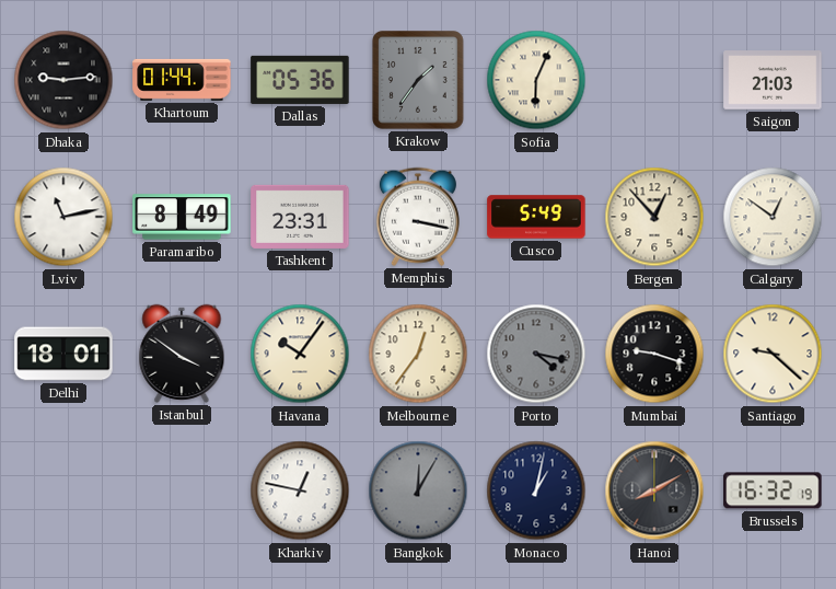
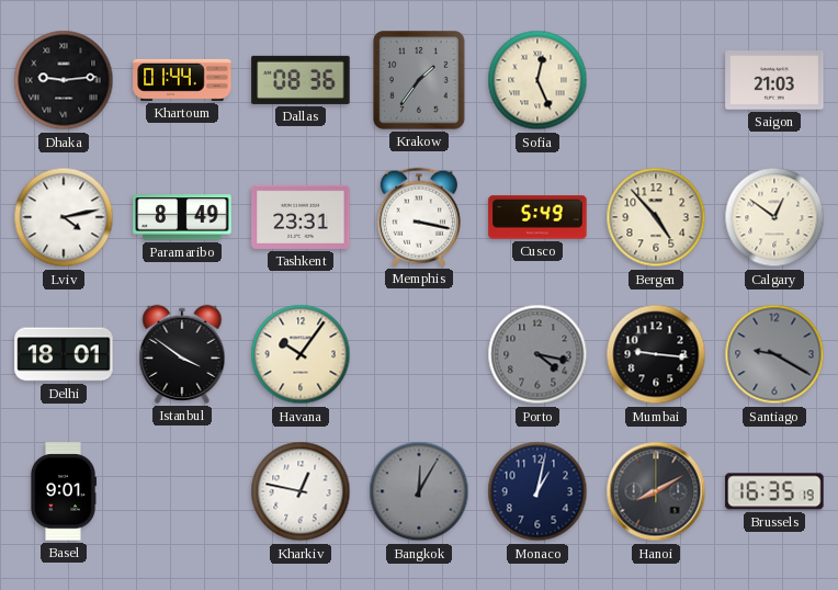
Dallas: 05:36 -> 08:36
Sofia: 6:04 -> 12:26
Lviv: 11:13 -> 4:13
Bergen: 12:53 -> 4:53
Melbourne: 12:36 -> none
Mumbai: 9:18 -> 9:16
Santiago: 9:22 -> 9:20
Santiago dial: cream -> grey
Basel: none -> 9:01
Brussels: 16:32 -> 16:35
